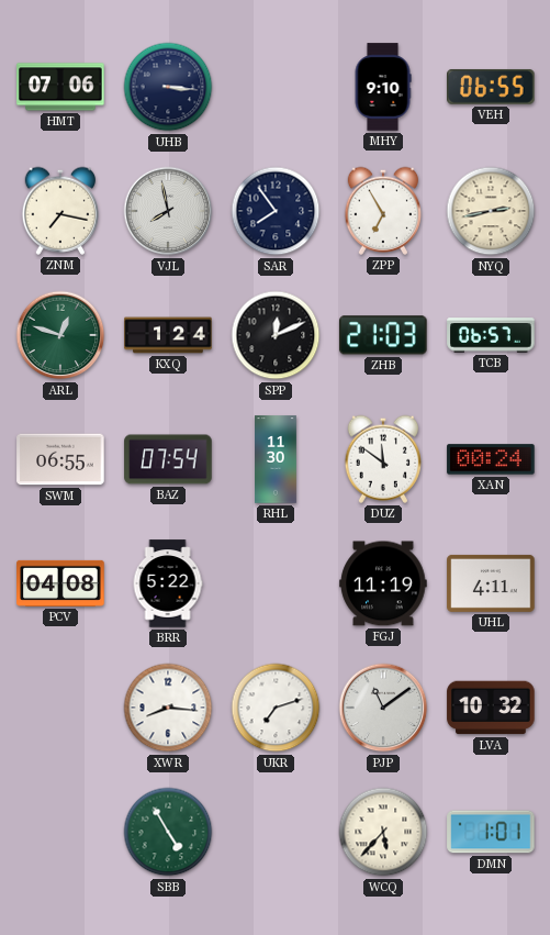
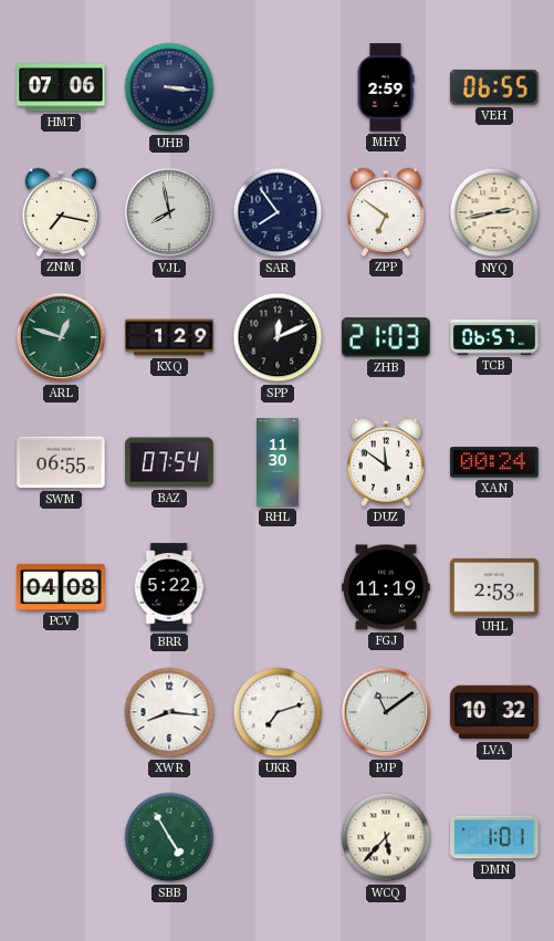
MHY: 9:10 -> 2:59
ZPP: 6:55 -> 6:51
KXQ: 1:24 -> 1:29
UHL: 4:11 -> 2:53
